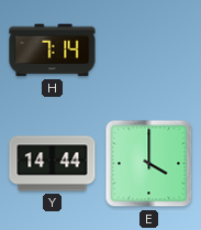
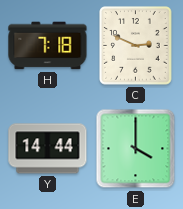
H: 7:14 -> 7:18
C: none -> 2:49
